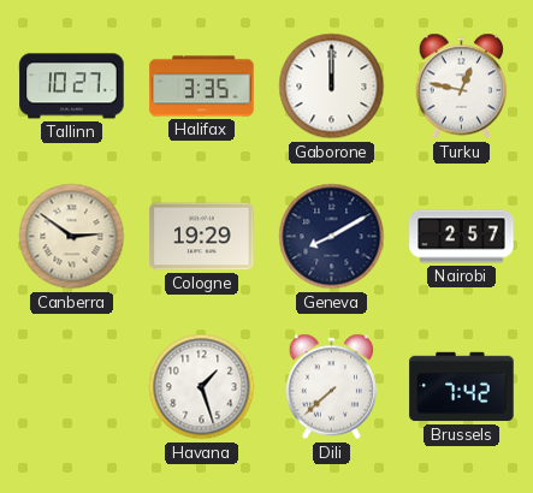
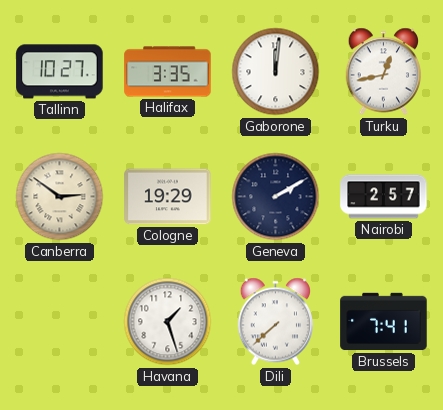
Gaborone: 12:00 -> 12:01
Turku: 12:47 -> 12:43
Geneva: 8:10 -> 2:10
Brussels: 7:42 -> 7:41
